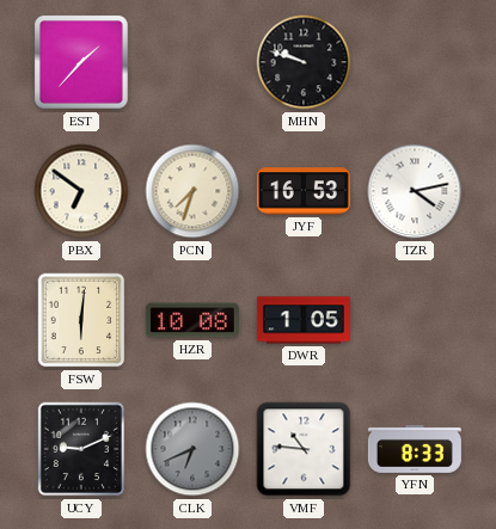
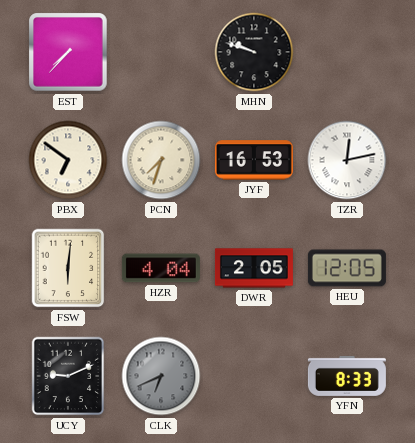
EST: 1:37 -> 7:37
TZR: 4:13 -> 12:13
HZR: 10:08 -> 4:04
DWR: 1:05 -> 2:05
HEU: none -> 12:05
VMF: 10:46 -> none
